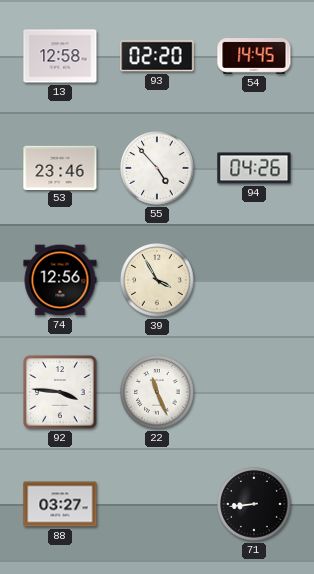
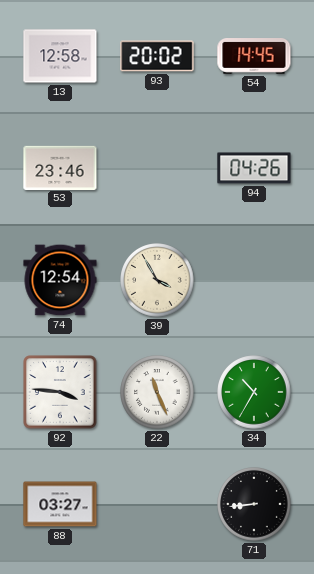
93: 02:20 -> 20:02
55: 4:53 -> none
74: 12:56 -> 12:54
34: none -> 10:35
